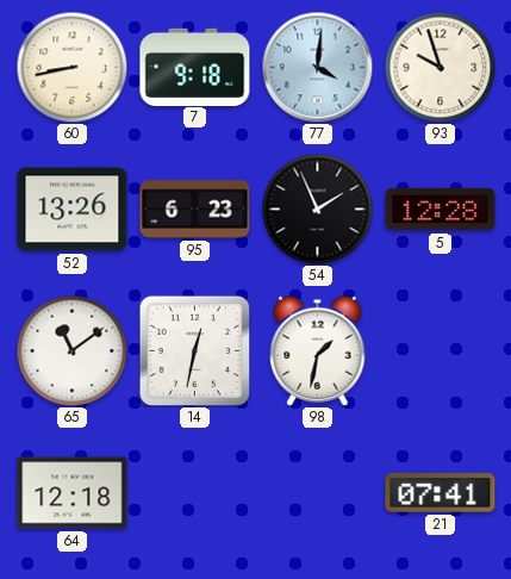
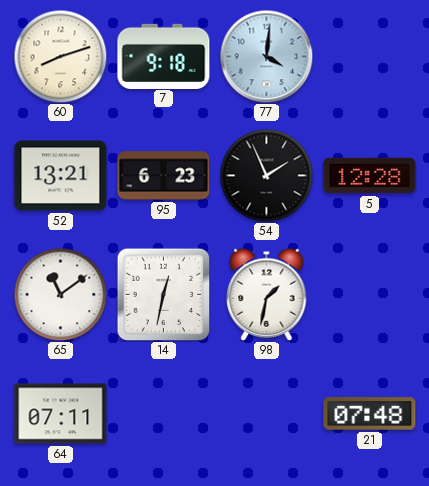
60: 8:43 -> 8:12
93: 9:57 -> none
52: 13:26 -> 13:21
64: 12:18 -> 07:11
21: 07:41 -> 07:48
